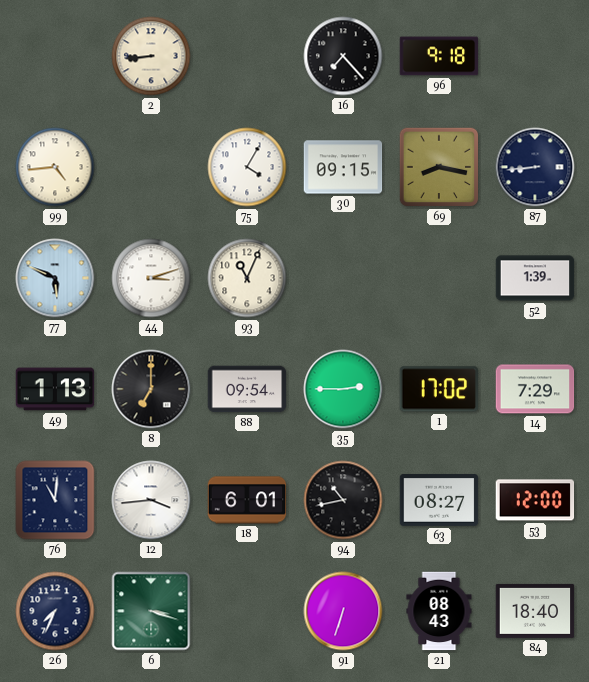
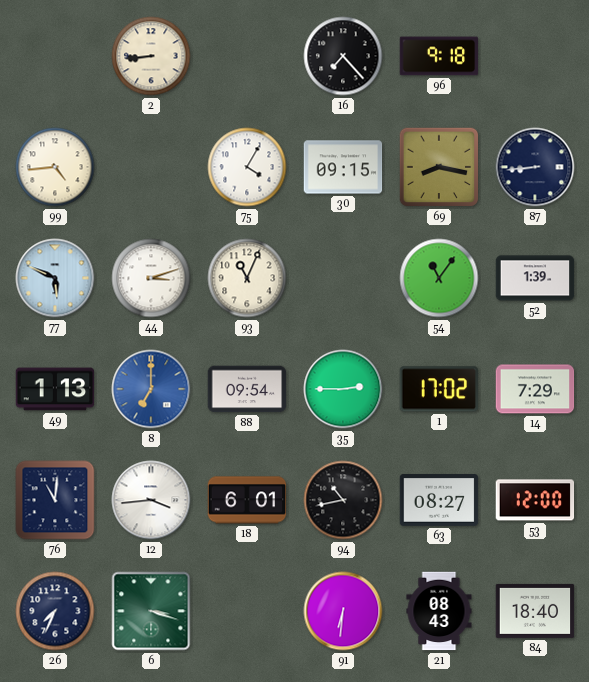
54: none -> 11:06
8 dial: black -> blue
91: 6:33 -> 6:31
